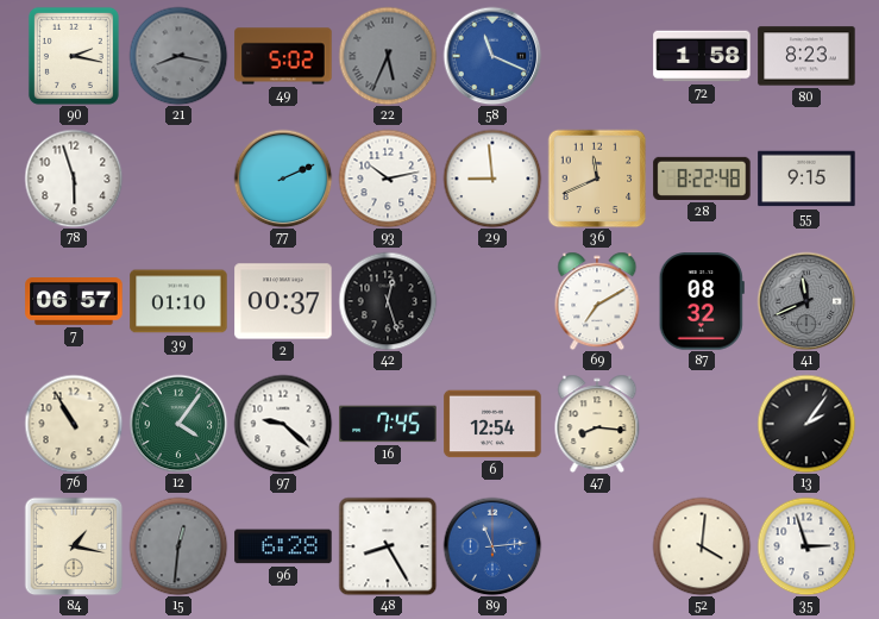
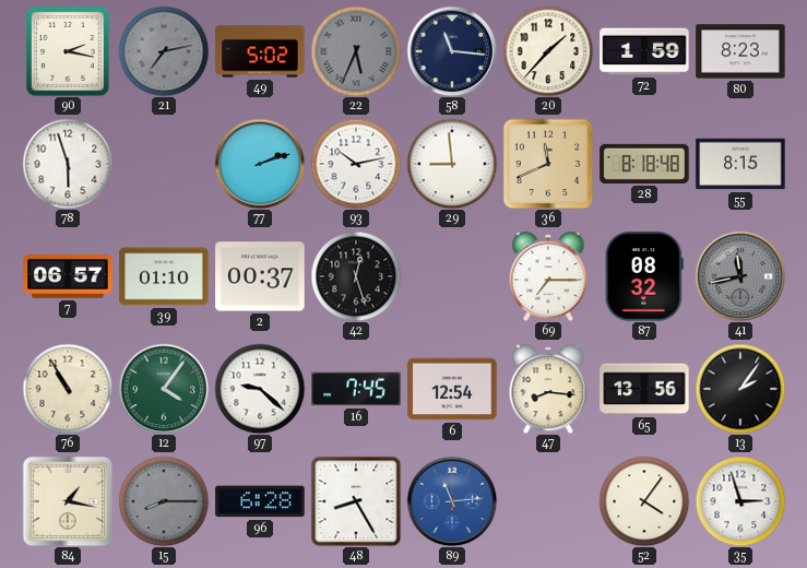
21: 8:17 -> 7:13
58: 11:19 -> 11:16
58 dial: blue -> navy
20: none -> 1:37
72: 1:58 -> 1:59
77: 2:11 -> 2:12
28: 8:22 -> 8:18
55: 9:15 -> 8:15
69: 7:10 -> 7:15
41: 11:41 -> 11:43
65: none -> 13:56
15: 12:31 -> 8:15
52: 4:01 -> 4:06
